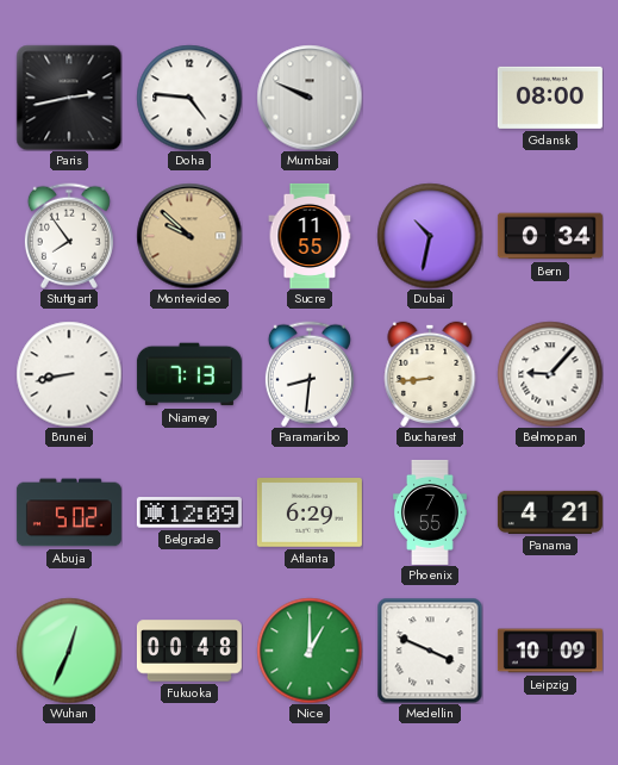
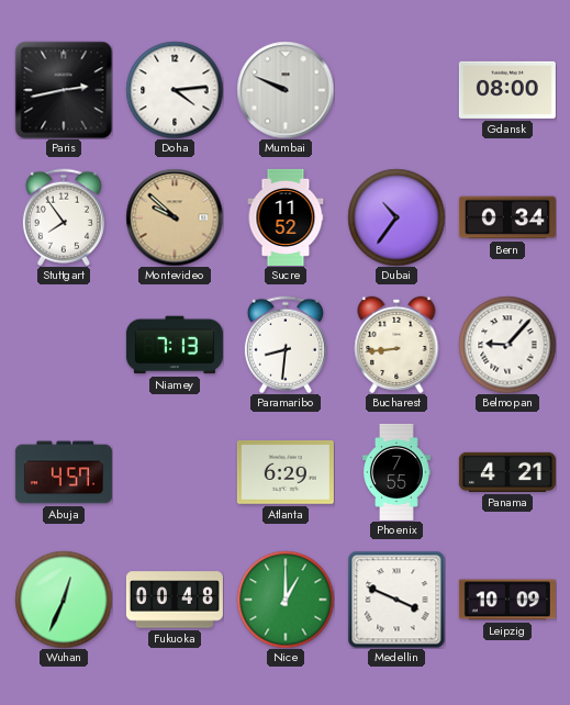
Doha: 4:46 -> 4:14
Sucre: 11:55 -> 11:52
Dubai: 10:32 -> 10:36
Brunei: 8:43 -> none
Abuja: 5:02 -> 4:57
Belgrade: 12:09 -> none
